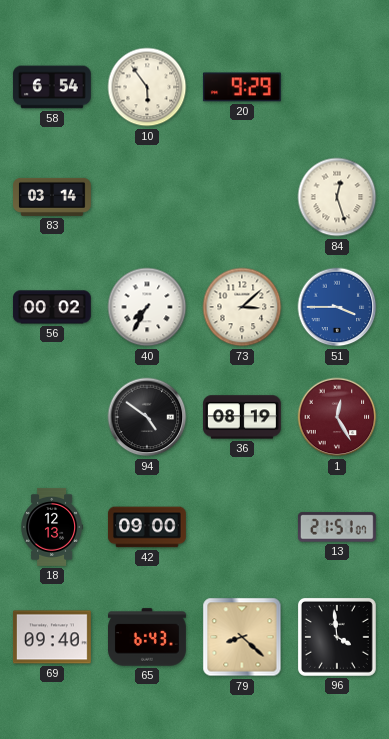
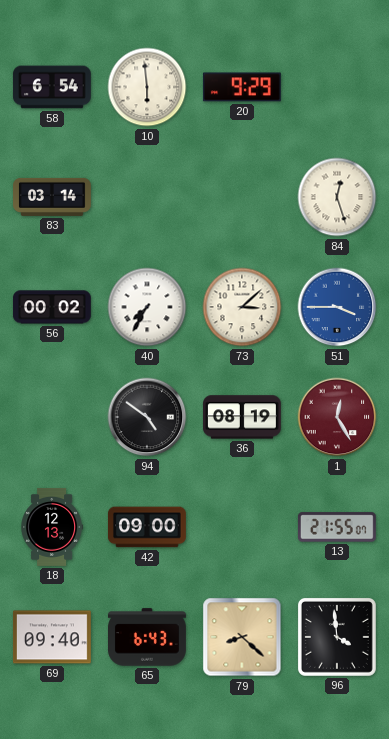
10: 5:54 -> 5:59
13: 21:51 -> 21:55
